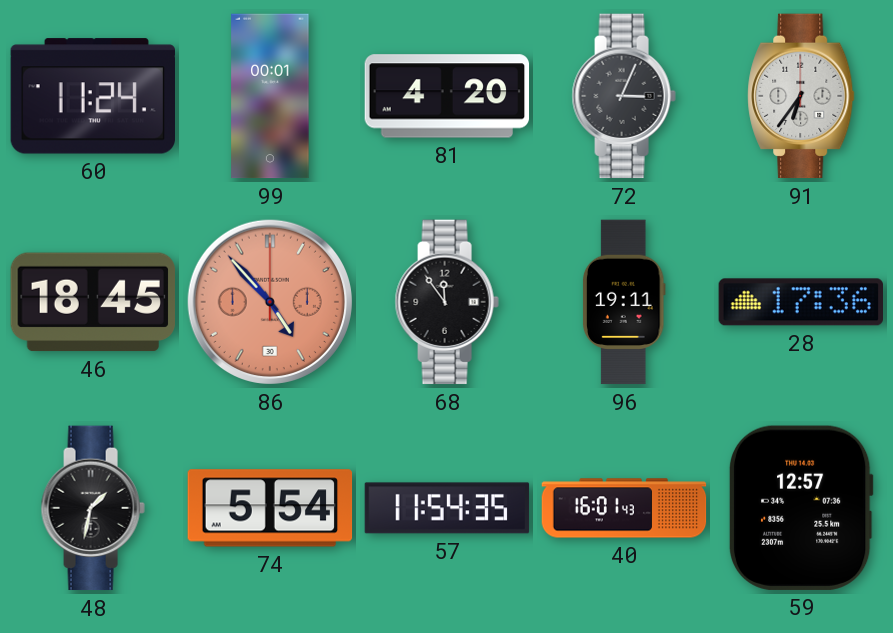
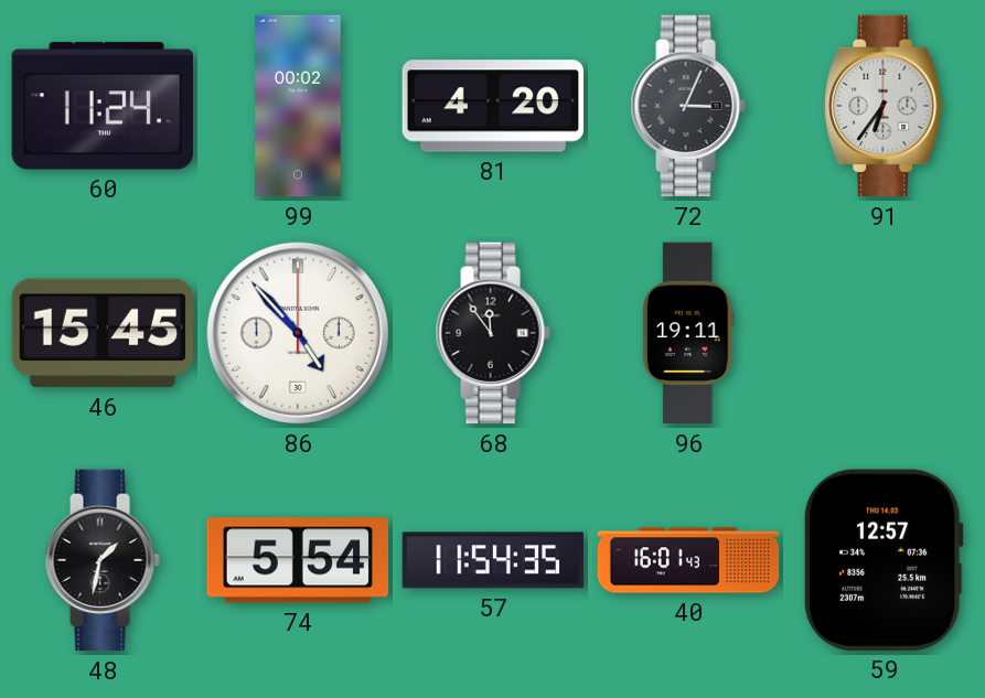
99: 00:01 -> 00:02
46: 18:45 -> 15:45
86 dial: salmon -> white
28: 17:36 -> none
